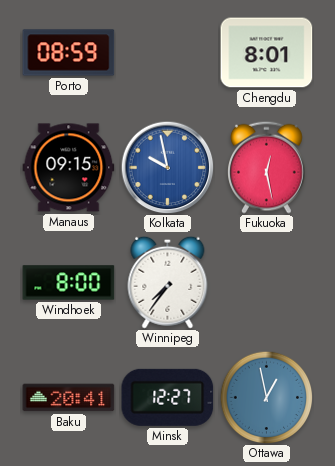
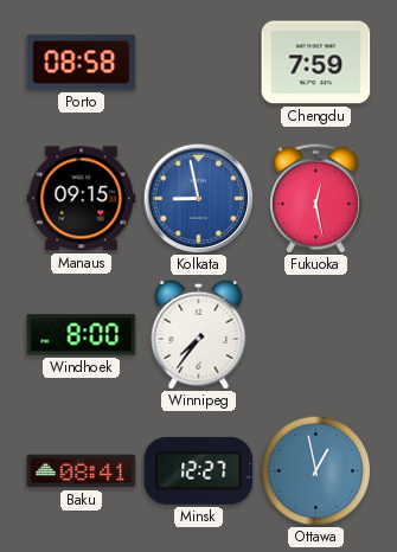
Porto: 08:59 -> 08:58
Chengdu: 8:01 -> 7:59
Kolkata: 9:58 -> 8:58
Baku: 20:41 -> 08:41
